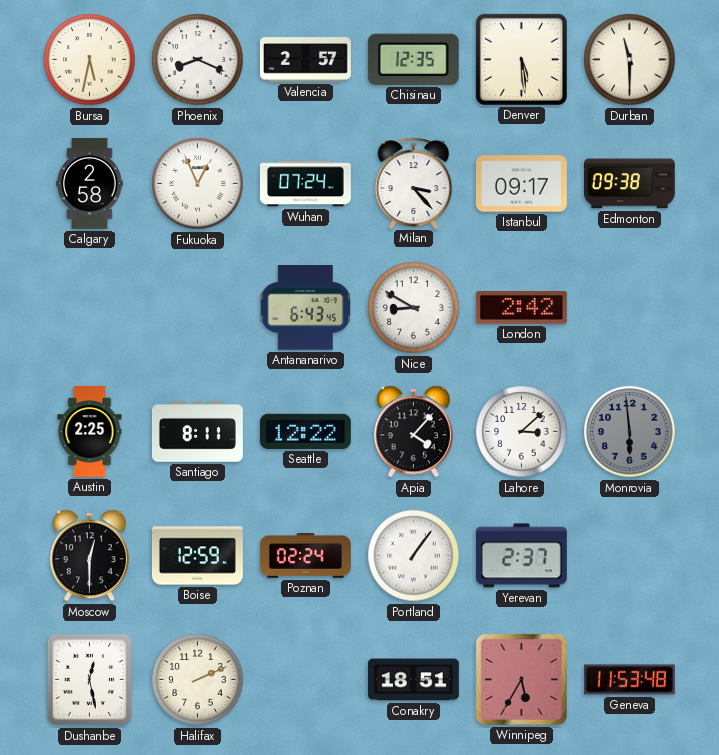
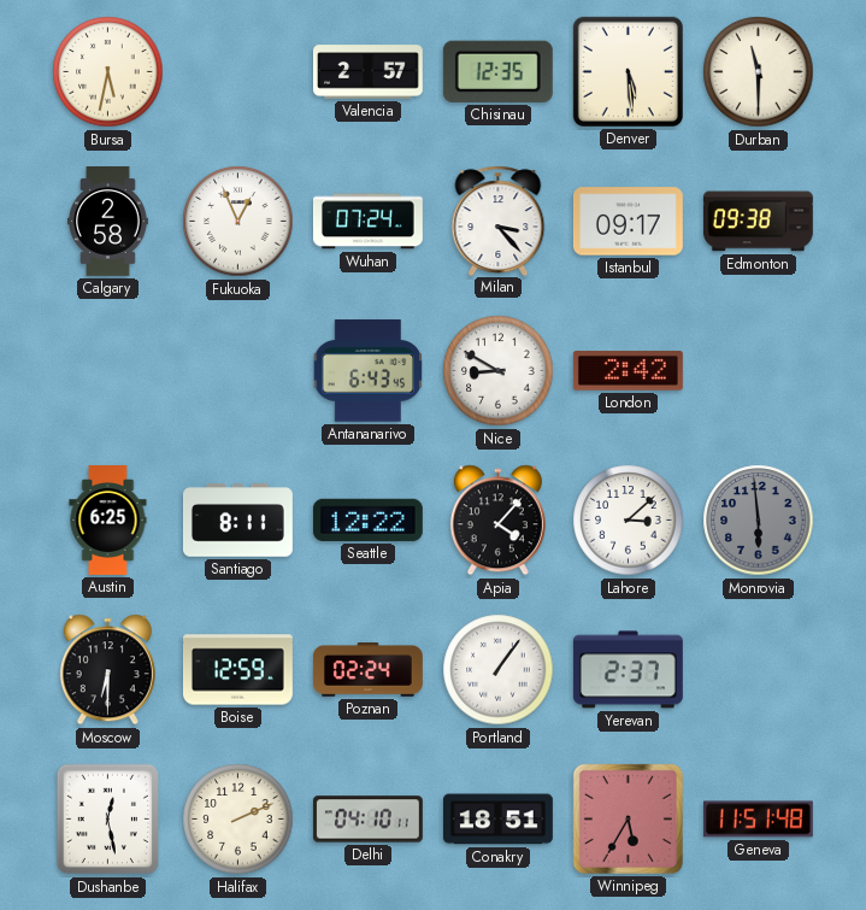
Phoenix: 8:19 -> none
Austin: 2:25 -> 6:25
Moscow: 12:30 -> 6:30
Delhi: none -> 04:10
Geneva: 11:53 -> 11:51
